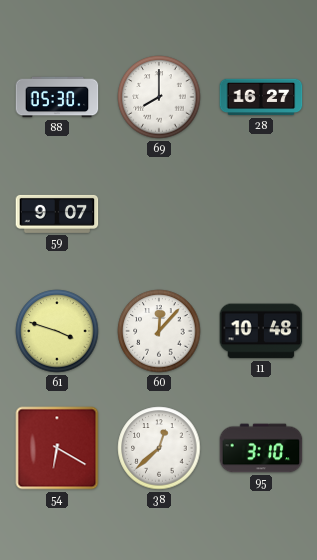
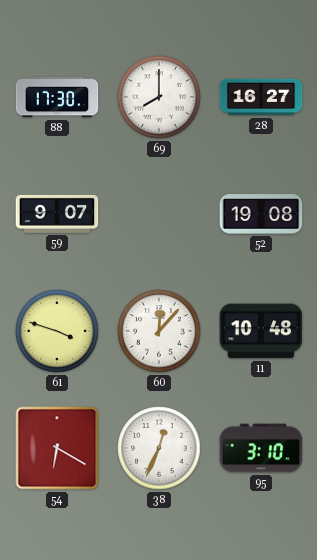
88: 05:30 -> 17:30
52: none -> 19:08
38: 12:38 -> 12:34
